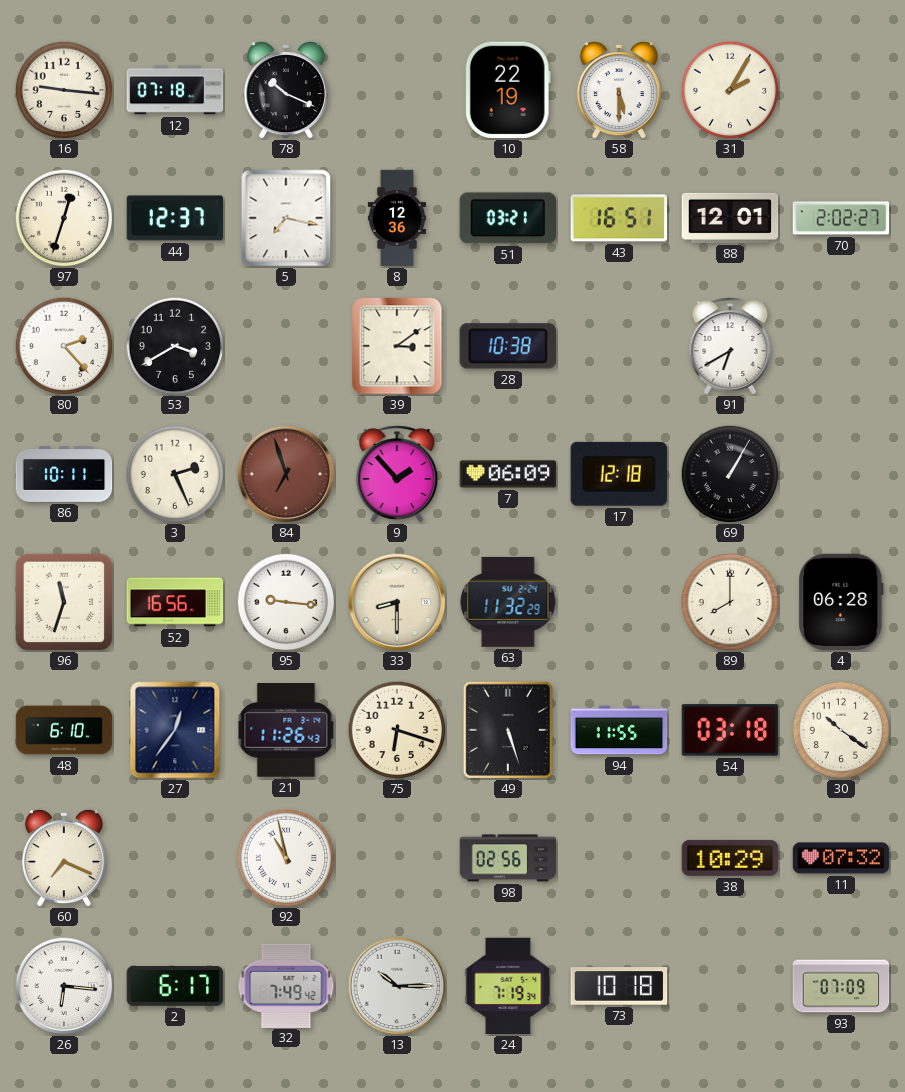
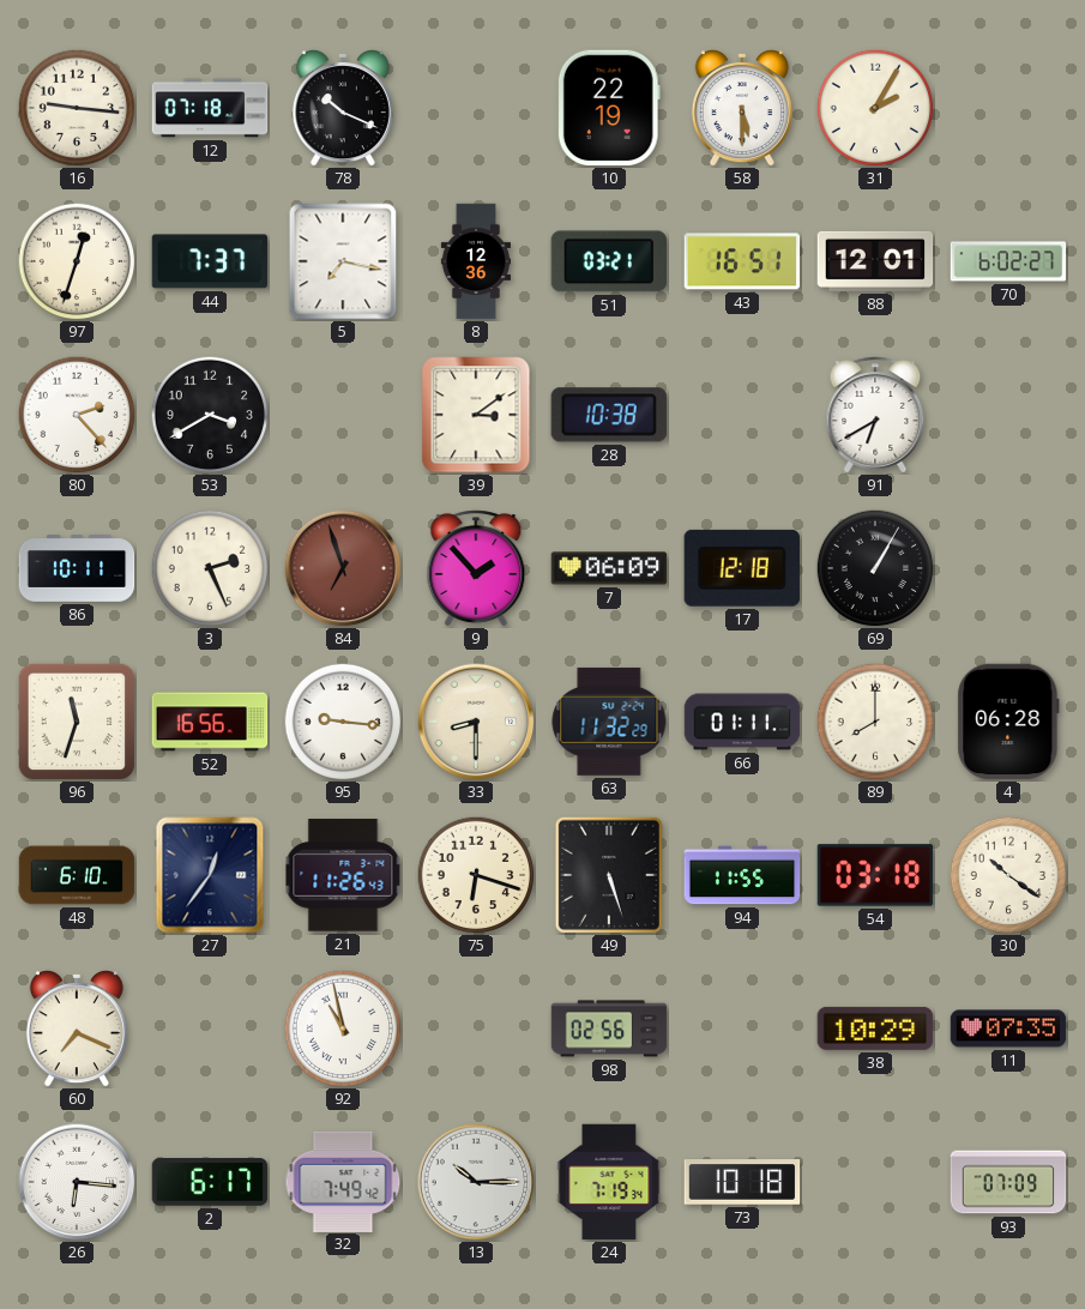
44: 12:37 -> 7:37
70: 2:02 -> 6:02
66: none -> 01:11
11: 07:32 -> 07:35
